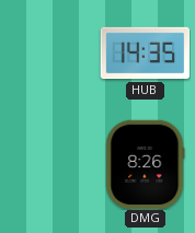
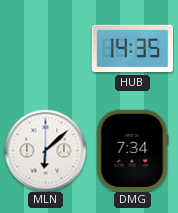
MLN: none -> 6:08
DMG: 8:26 -> 7:34
